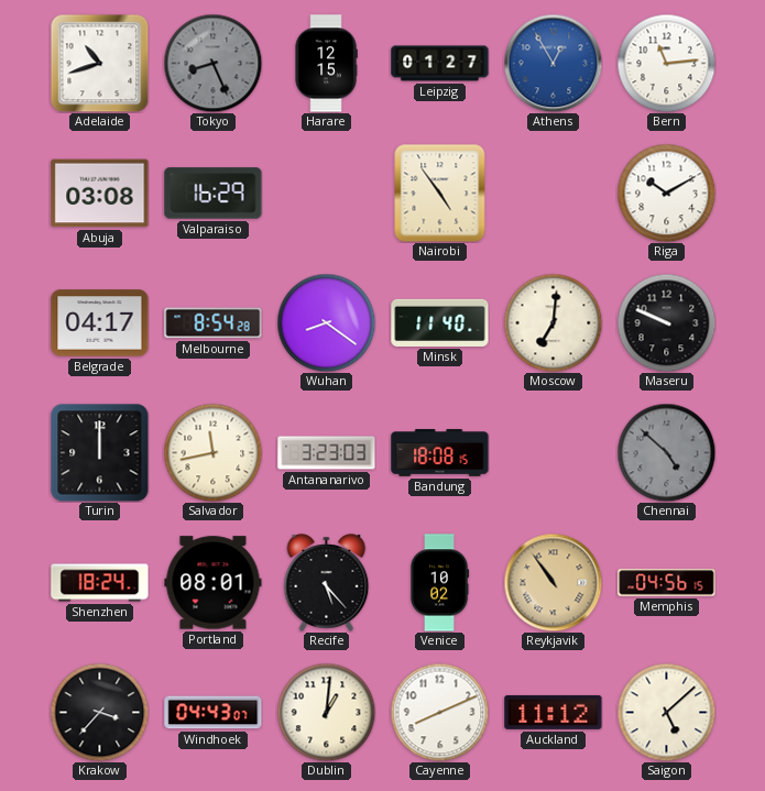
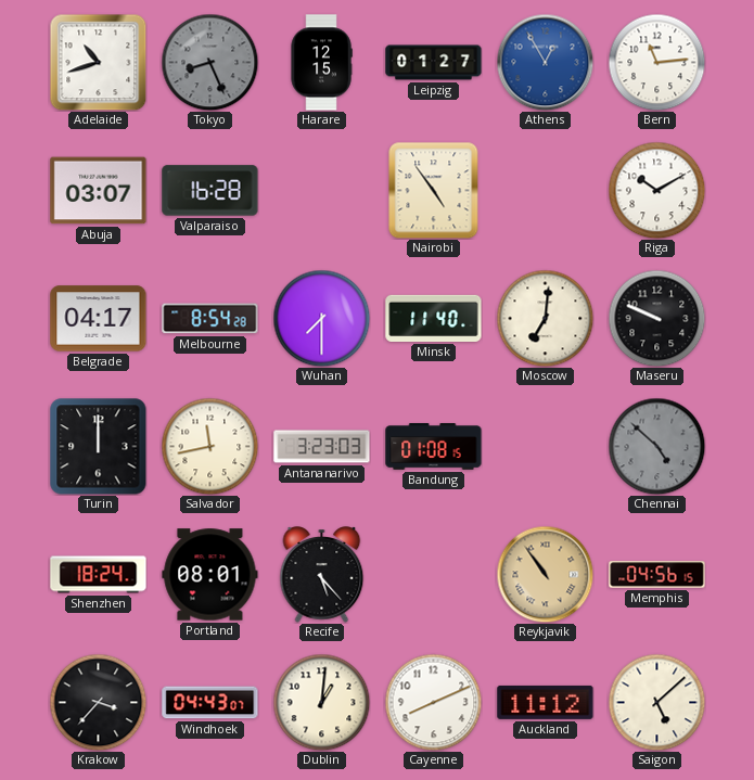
Abuja: 03:08 -> 03:07
Valparaiso: 16:29 -> 16:28
Wuhan: 8:21 -> 7:30
Bandung: 18:08 -> 01:08
Venice: 10:02 -> none
